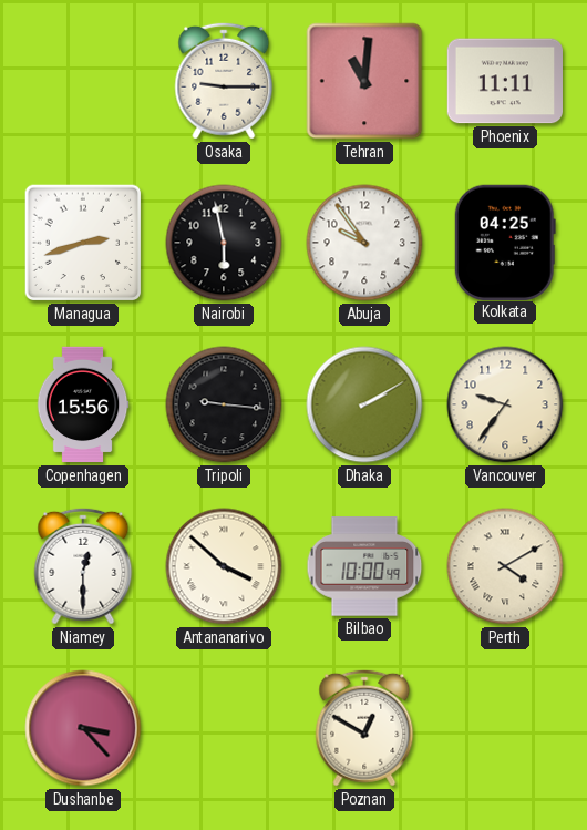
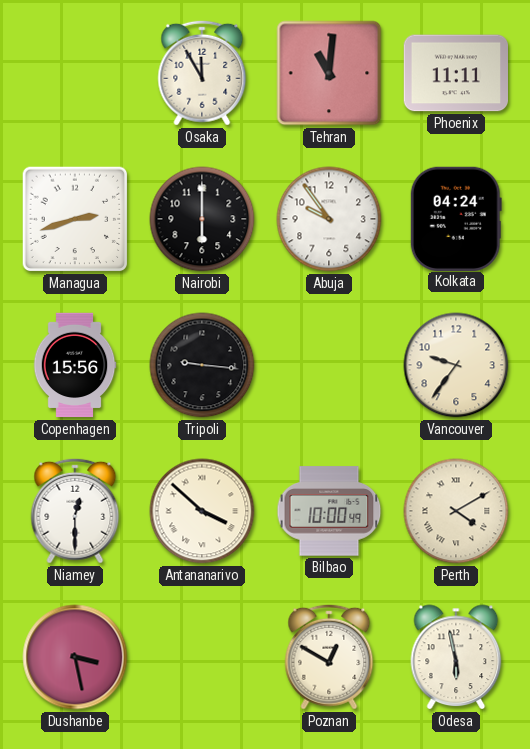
Osaka: 9:15 -> 11:55
Nairobi: 5:58 -> 6:00
Kolkata: 04:25 -> 04:24
Dhaka: 2:10 -> none
Dushanbe: 3:23 -> 3:28
Odesa: none -> 5:58
